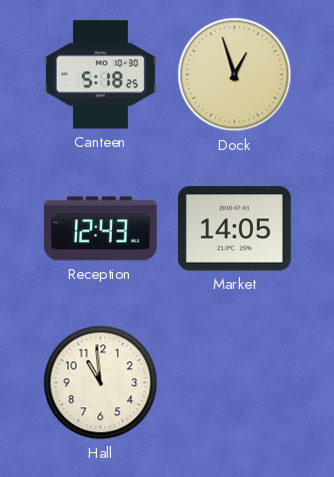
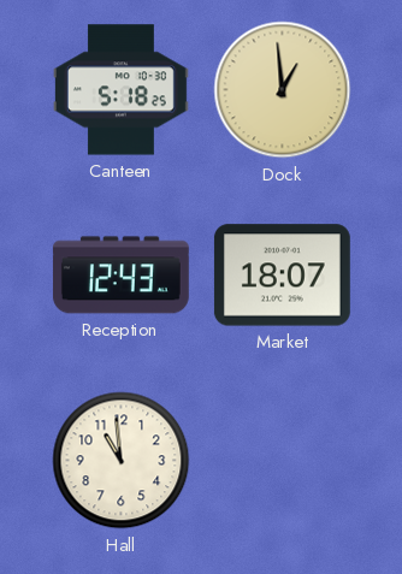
Dock: 12:57 -> 12:59
Market: 14:05 -> 18:07
